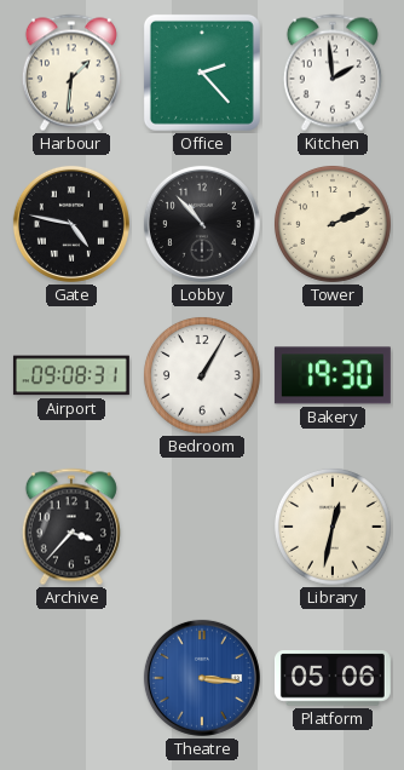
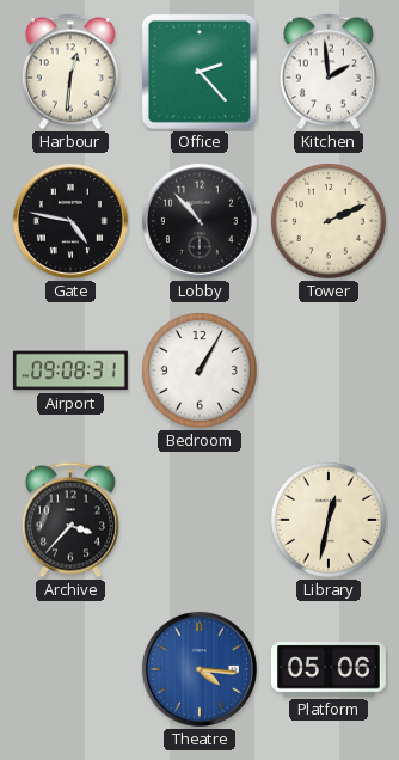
Harbour: 1:31 -> 12:31
Bakery: 19:30 -> none
Theatre: 3:16 -> 4:16
